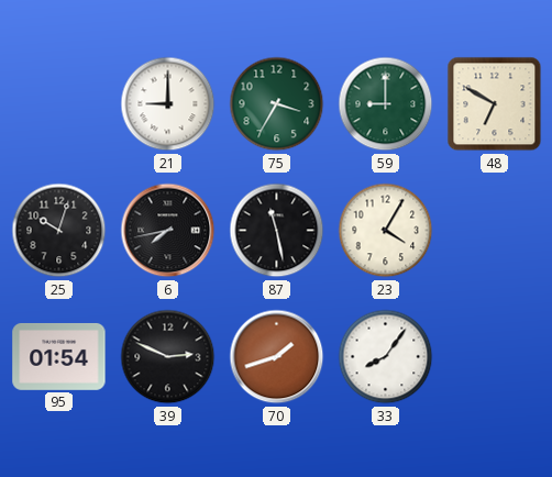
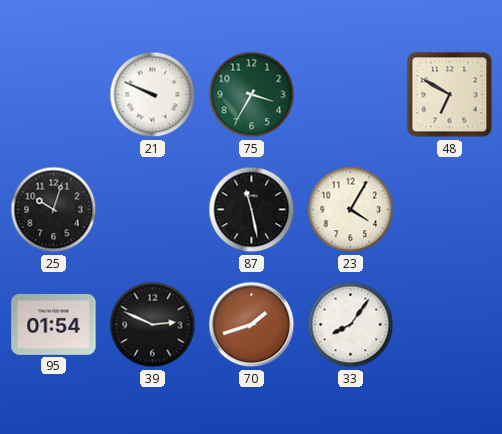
21: 9:00 -> 9:49
59: 9:00 -> none
6: 7:43 -> none
